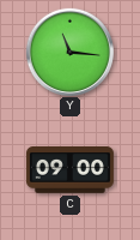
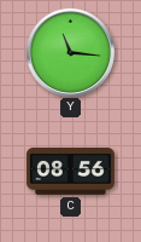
C: 09:00 -> 08:56
